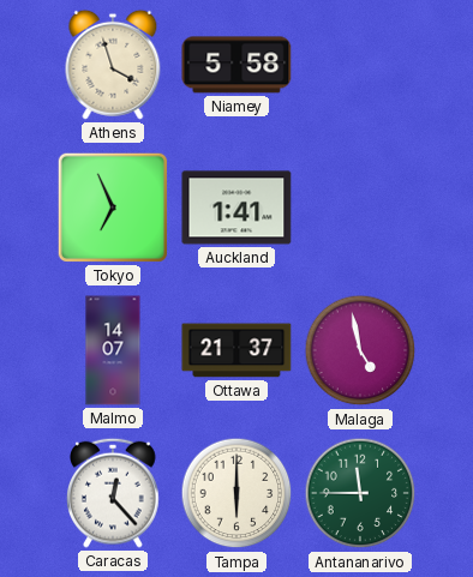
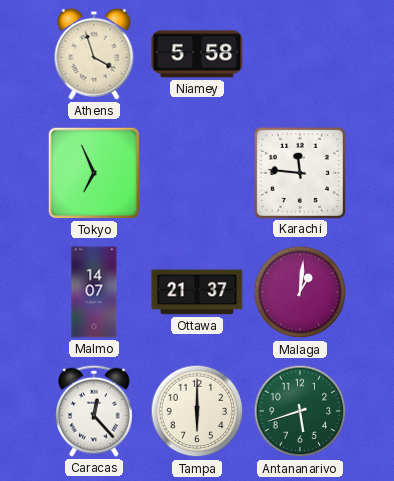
Auckland: 1:41 -> none
Karachi: none -> 11:46
Malaga: 4:58 -> 1:01
Antananarivo: 11:45 -> 5:42
